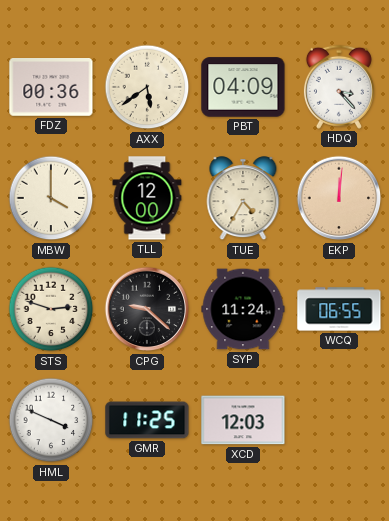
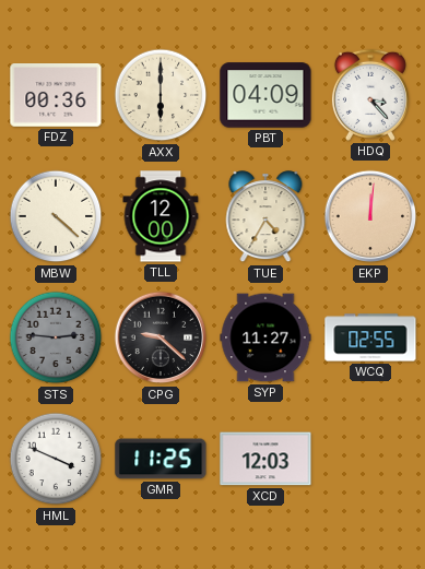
AXX: 5:39 -> 6:00
MBW: 4:00 -> 4:22
STS: 2:48 -> 2:46
STS dial: cream -> grey
SYP: 11:24 -> 11:27
WCQ: 06:55 -> 02:55
